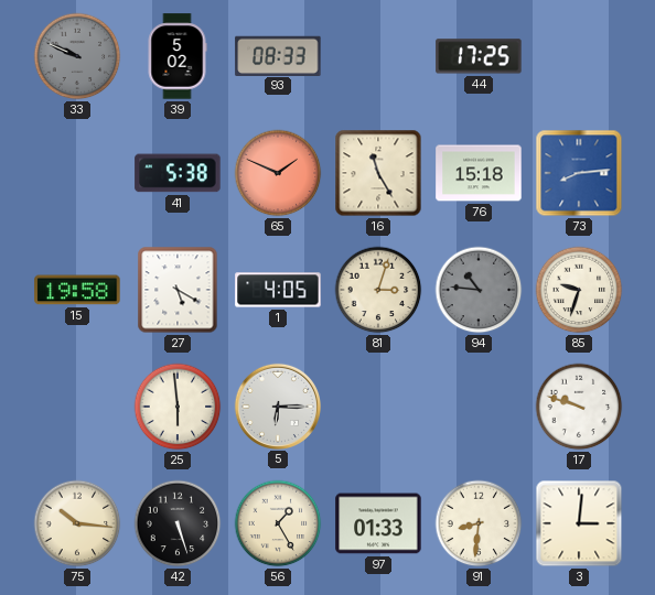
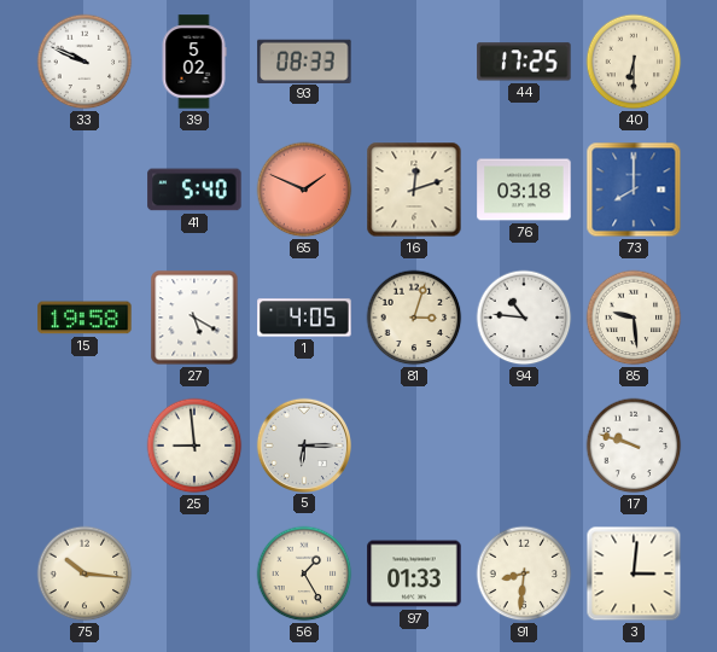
33 dial: grey -> white
40: none -> 6:30
41: 5:38 -> 5:40
16: 11:25 -> 12:12
76: 15:18 -> 03:18
73: 8:14 -> 8:00
94 dial: grey -> white
85: 9:33 -> 9:29
25: 5:59 -> 8:59
42: 5:27 -> none
